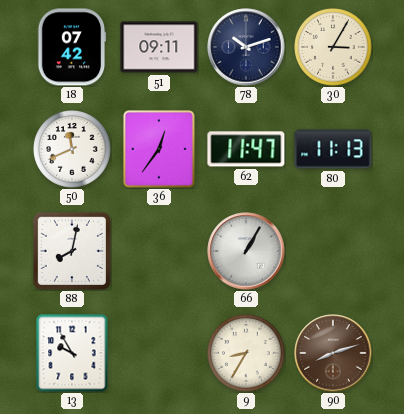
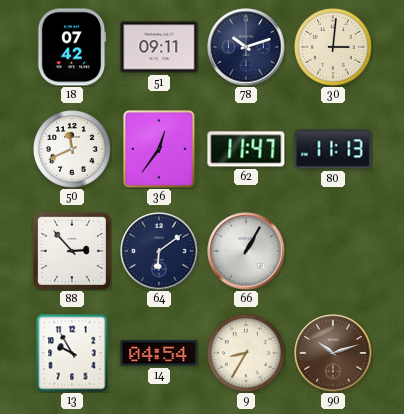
30: 3:05 -> 3:01
88: 8:02 -> 2:53
64: none -> 6:09
14: none -> 04:54
90: 8:12 -> 10:12
